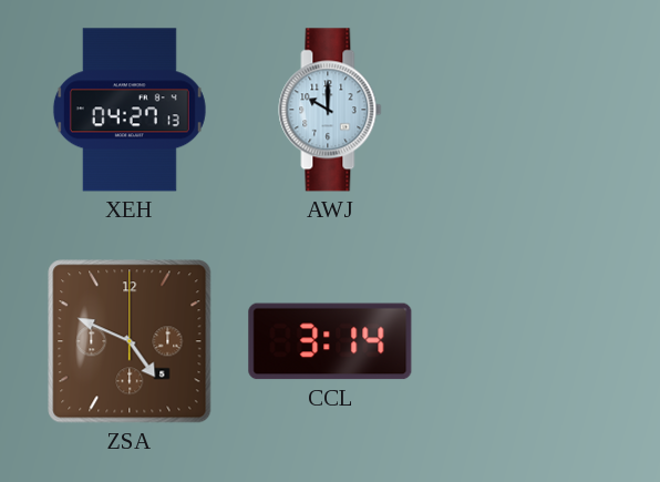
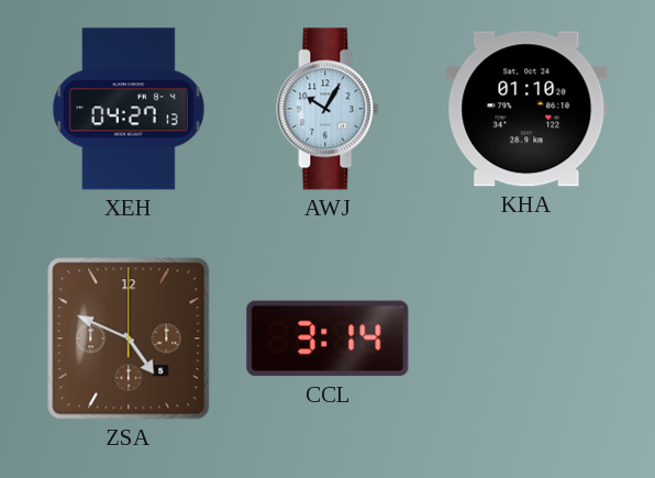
AWJ: 10:00 -> 10:05
KHA: none -> 01:10
